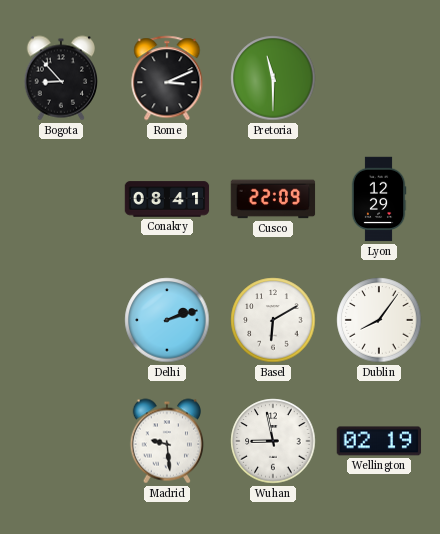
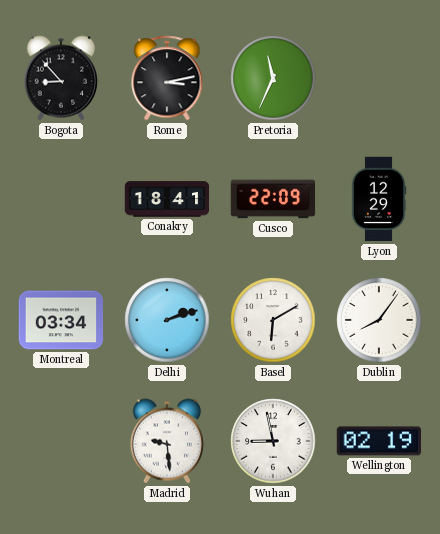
Rome: 3:11 -> 3:13
Pretoria: 11:30 -> 11:34
Conakry: 08:41 -> 18:41
Montreal: none -> 03:34
